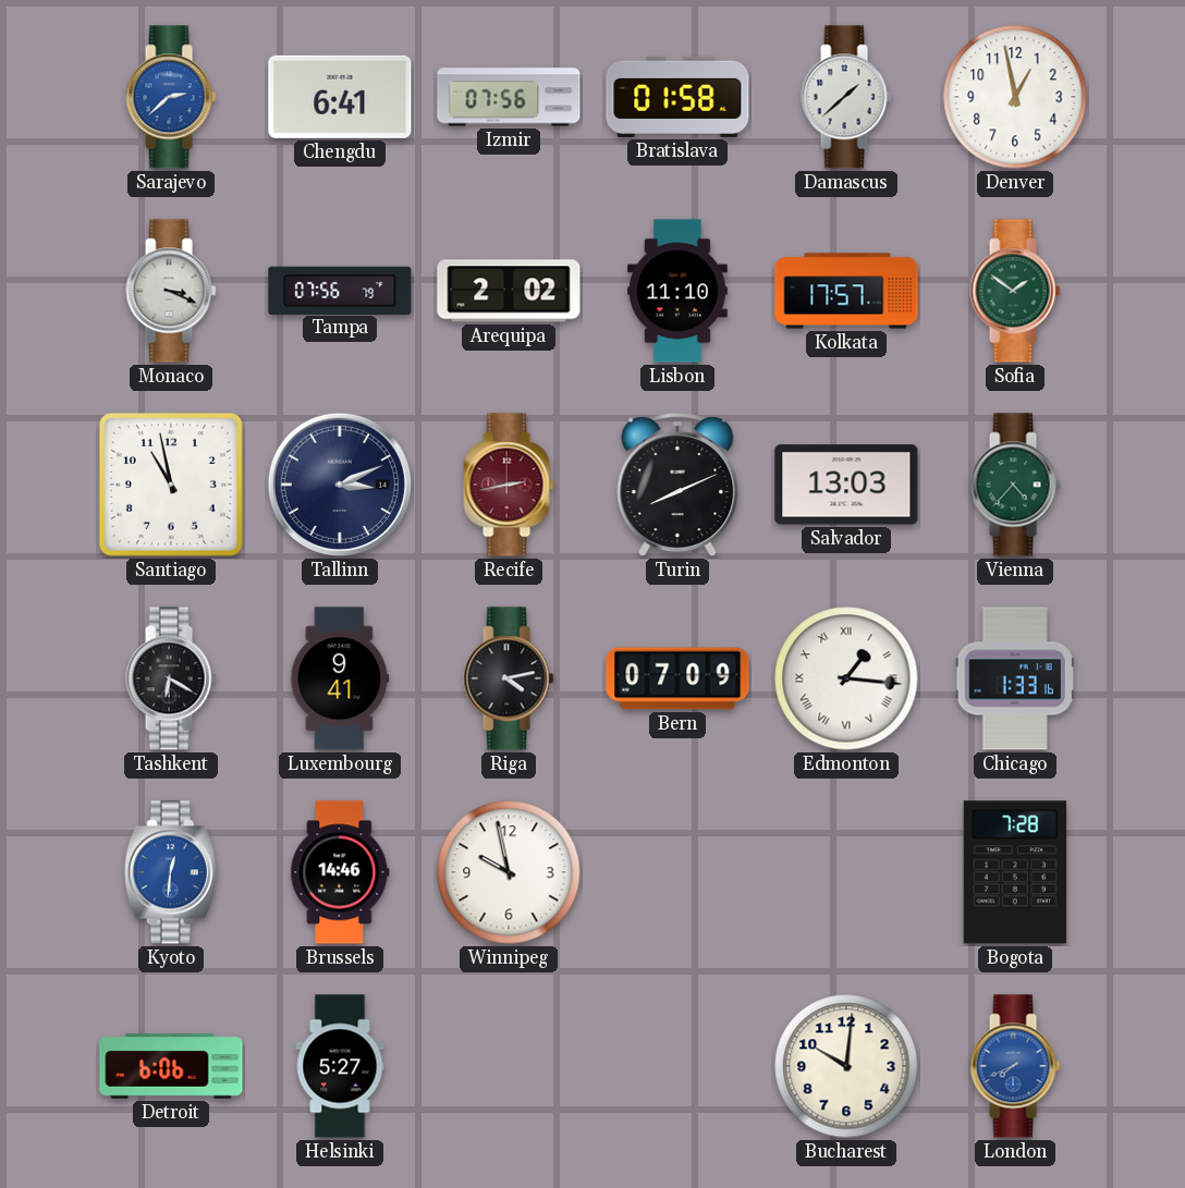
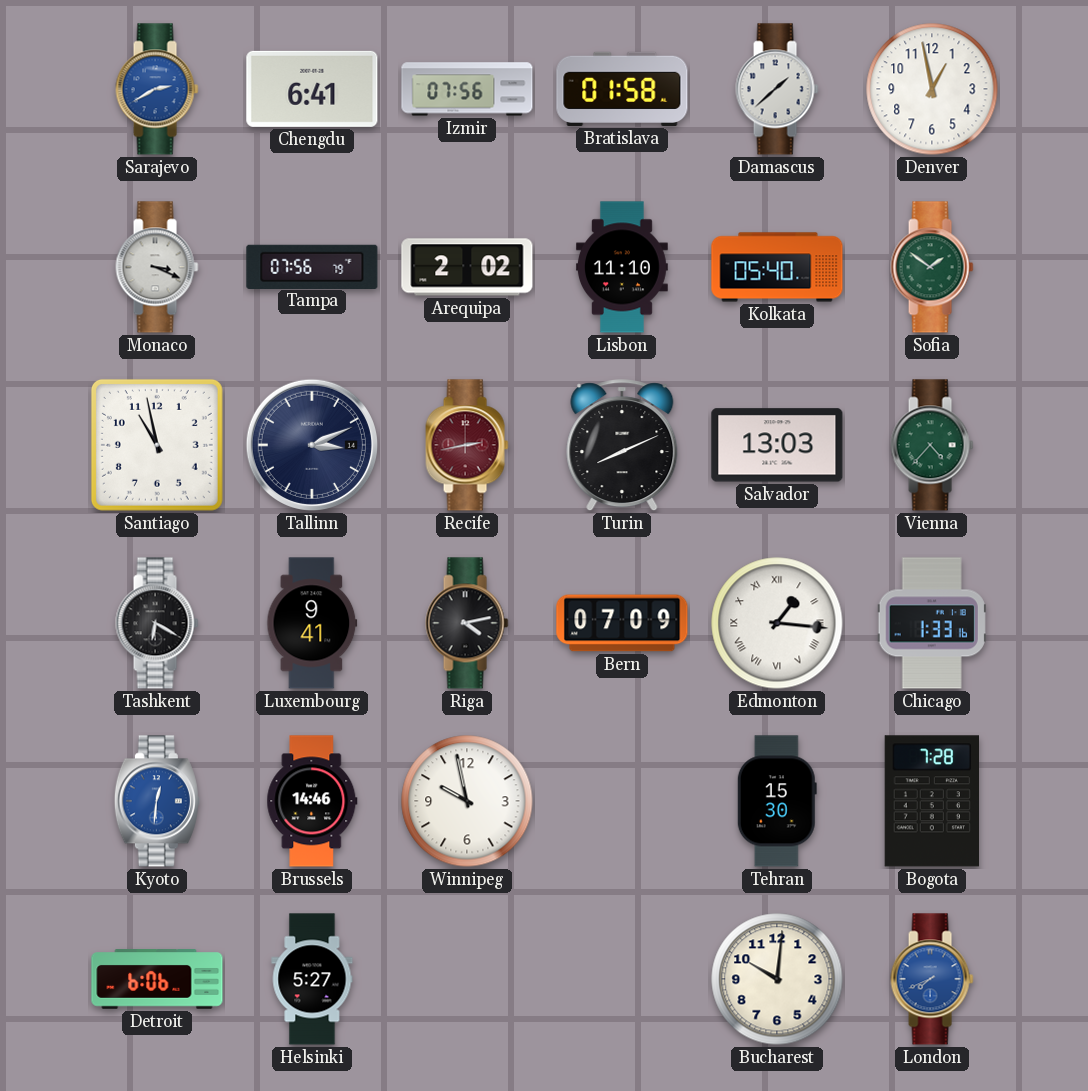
Sarajevo: 2:38 -> 2:40
Kolkata: 17:57 -> 05:40
Tehran: none -> 15:30
